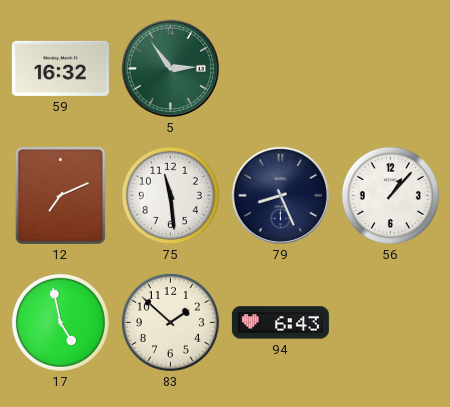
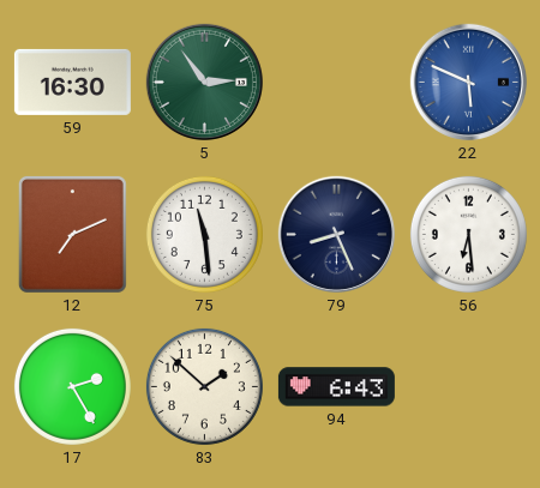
59: 16:32 -> 16:30
22: none -> 5:49
56: 1:07 -> 6:29
17: 4:58 -> 2:25
